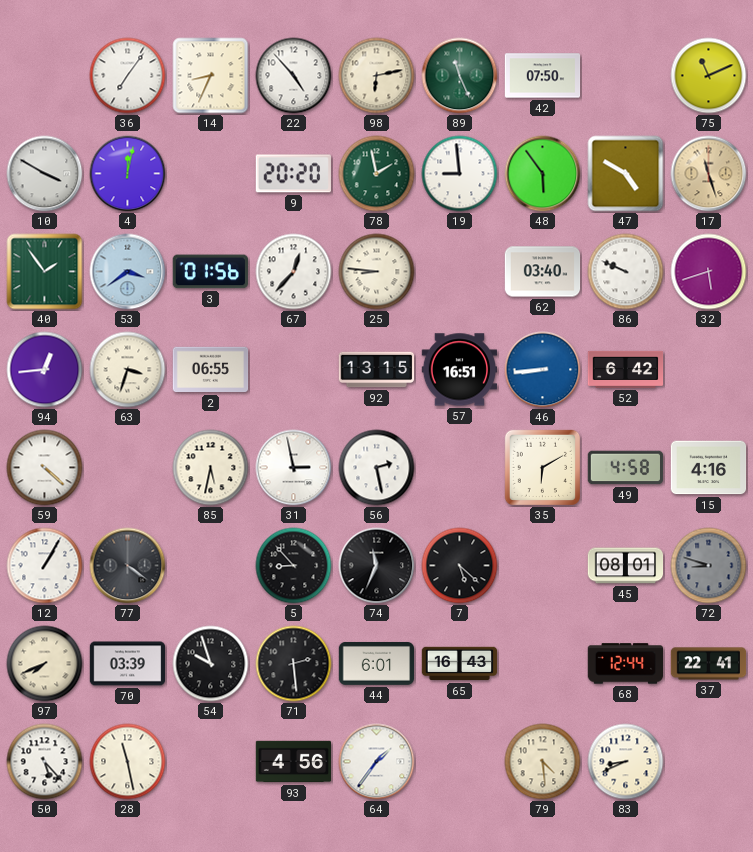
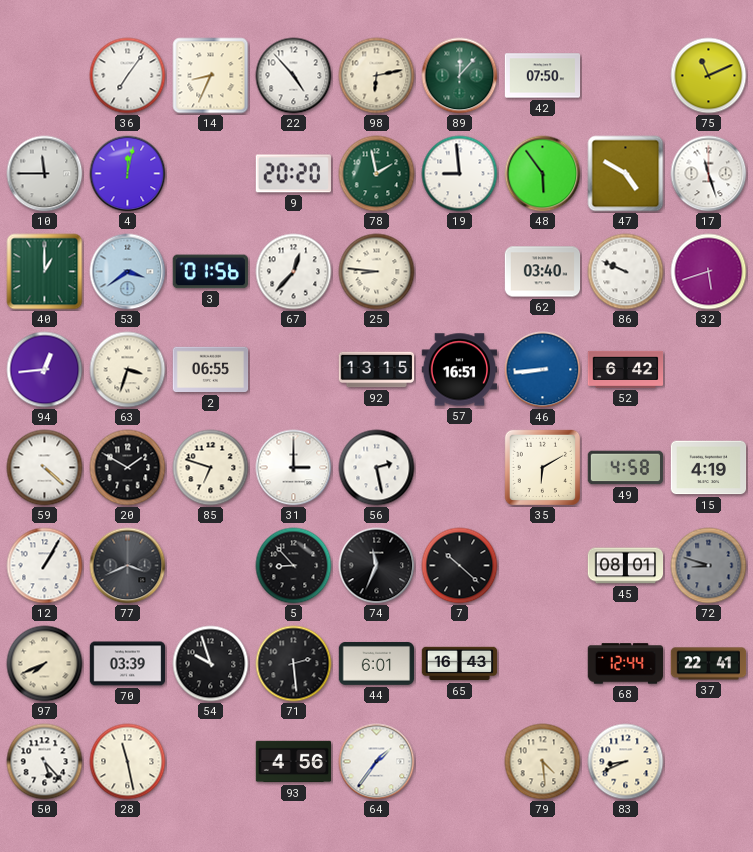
89: 11:26 -> 12:07
10: 3:50 -> 11:45
17 dial: champagne -> white
40: 1:54 -> 1:00
20: none -> 1:50
85: 5:32 -> 6:48
31: 2:58 -> 3:00
15: 4:16 -> 4:19
77: 4:21 -> 3:41
7: 5:22 -> 10:22
